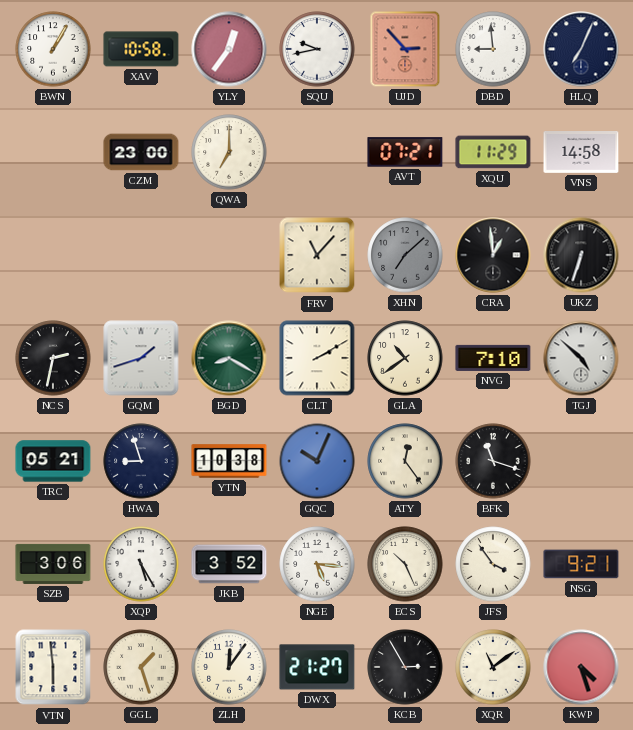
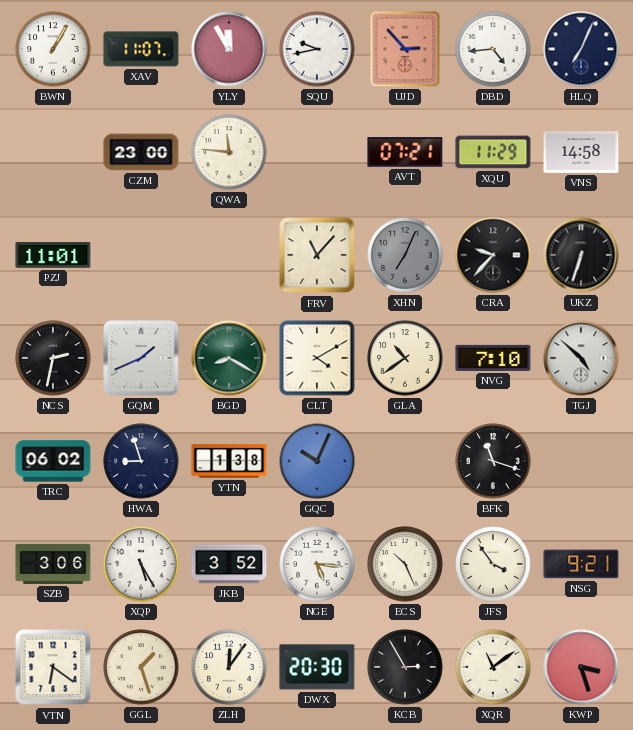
XAV: 10:58 -> 11:07
YLY: 12:36 -> 11:55
DBD: 8:59 -> 4:44
QWA: 7:00 -> 11:46
PZJ: none -> 11:01
XHN: 7:08 -> 7:04
CRA: 12:59 -> 9:37
GQM: 1:42 -> 1:41
CLT: 2:10 -> 4:10
TRC: 05:21 -> 06:02
YTN: 10:38 -> 1:38
ATY: 12:24 -> none
VTN: 5:59 -> 6:21
DWX: 21:27 -> 20:30
KWP: 4:27 -> 3:27
